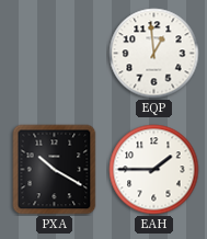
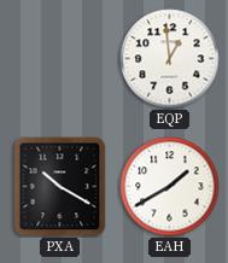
EAH: 1:45 -> 1:40
